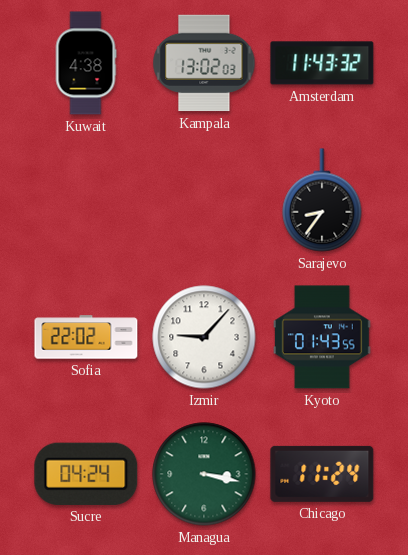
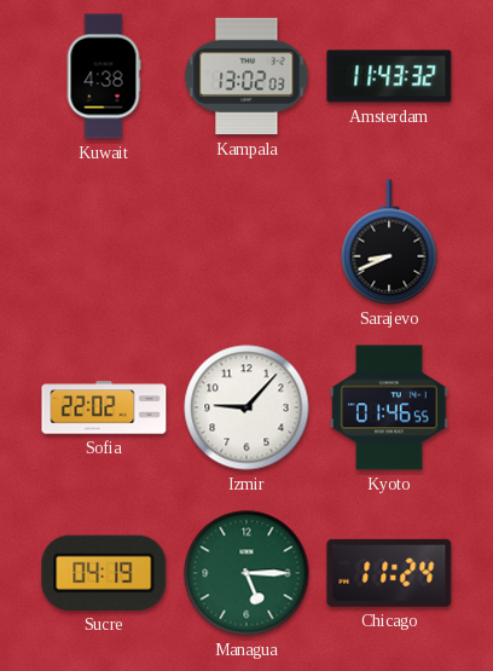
Sarajevo: 8:36 -> 8:41
Kyoto: 01:43 -> 01:46
Sucre: 04:24 -> 04:19
Managua: 3:17 -> 5:15
